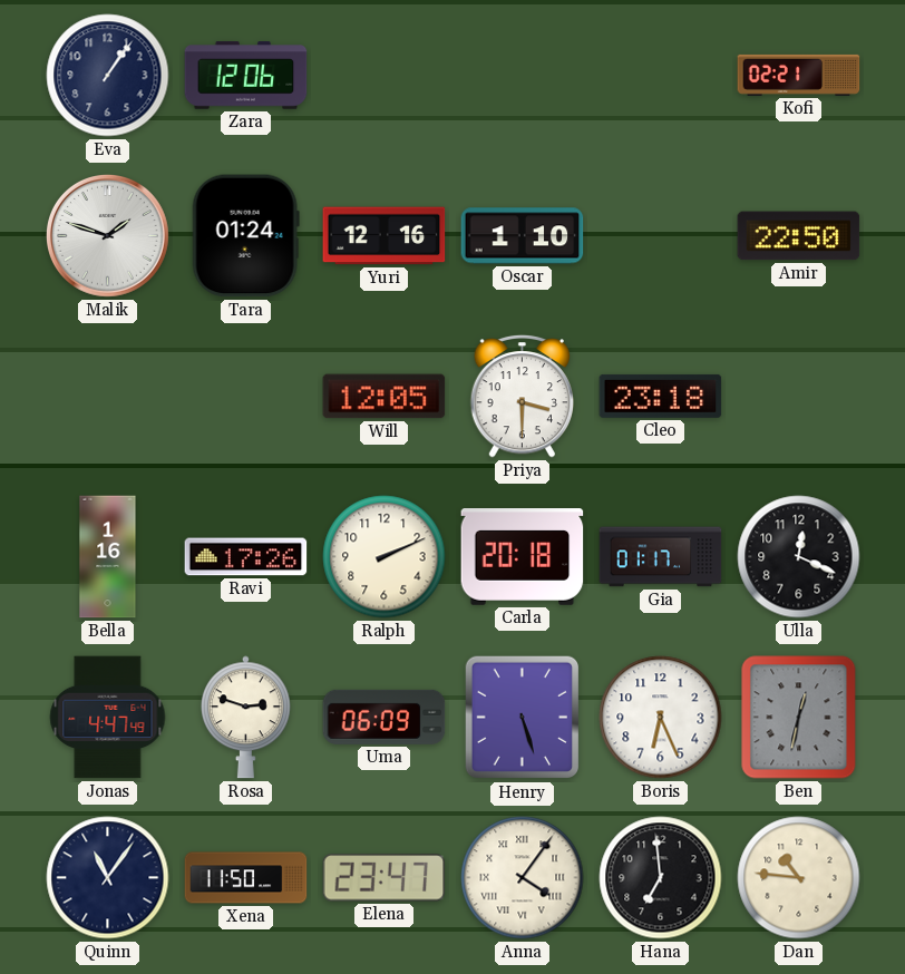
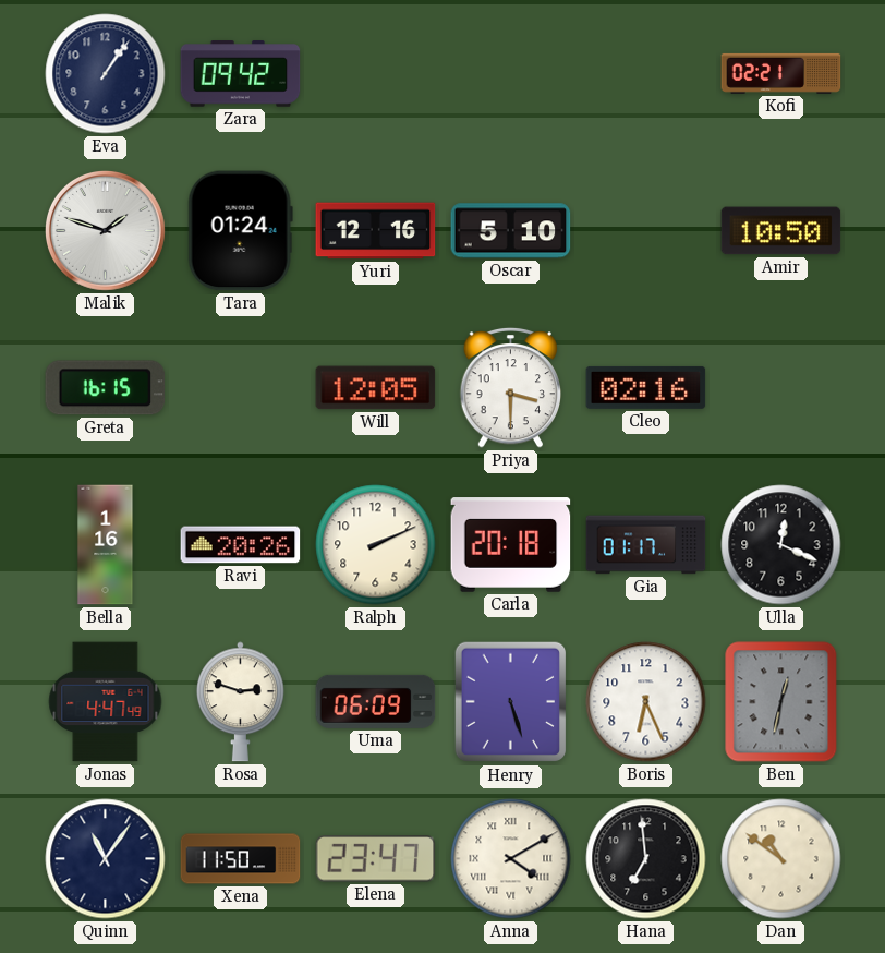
Zara: 12:06 -> 09:42
Oscar: 1:10 -> 5:10
Amir: 22:50 -> 10:50
Greta: none -> 16:15
Cleo: 23:18 -> 02:16
Ravi: 17:26 -> 20:26
Anna: 4:06 -> 4:10
Dan: 10:46 -> 10:51
